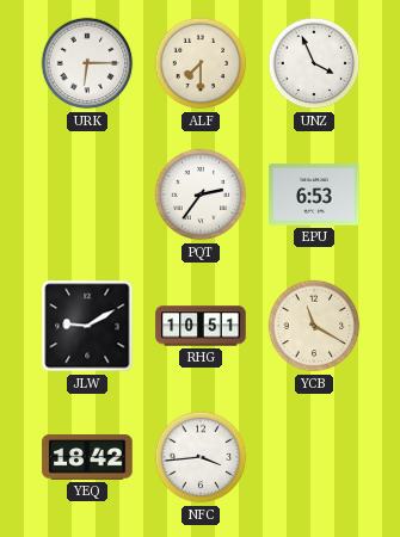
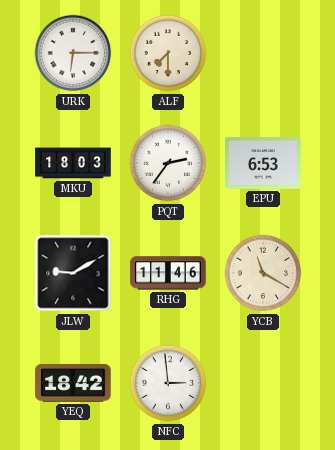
UNZ: 3:56 -> none
MKU: none -> 18:03
RHG: 10:51 -> 11:46
NFC: 3:44 -> 2:59
